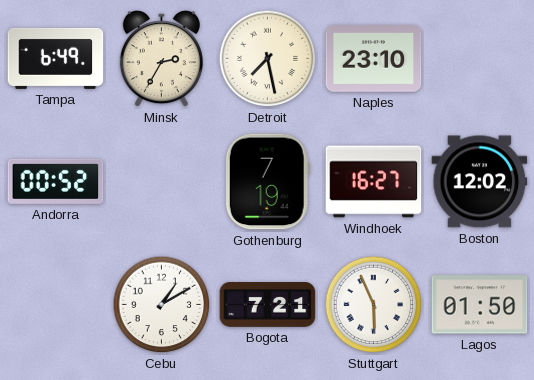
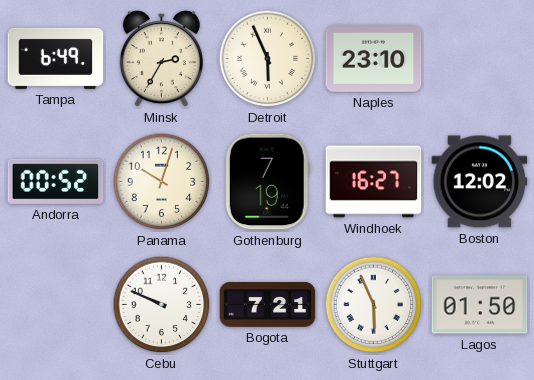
Detroit: 7:28 -> 5:56
Panama: none -> 10:03
Cebu: 1:10 -> 9:49
